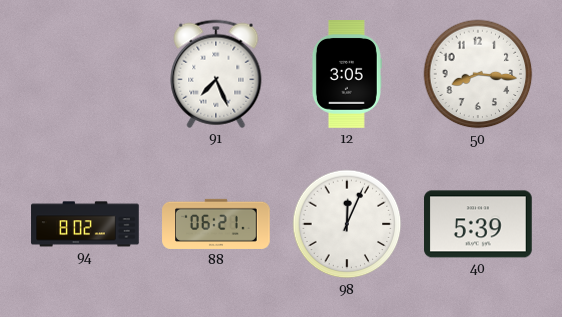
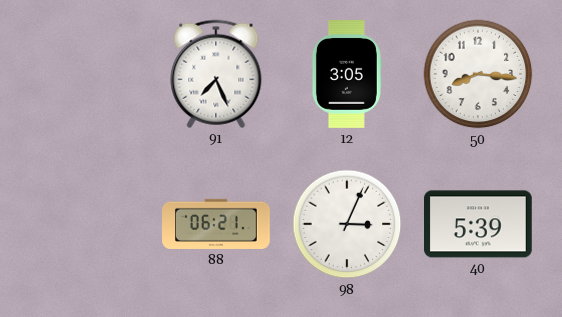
94: 8:02 -> none
98: 12:04 -> 3:04
